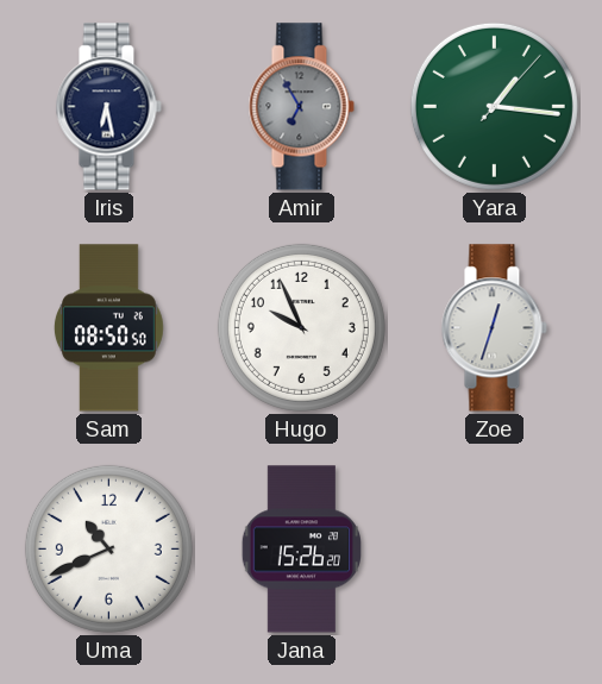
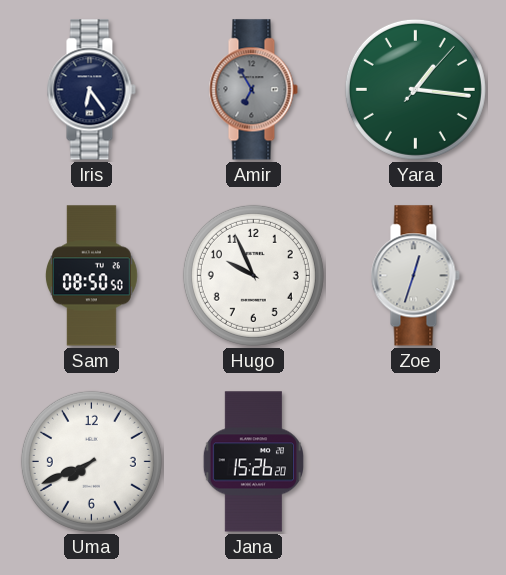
Iris: 6:28 -> 6:24
Uma: 10:41 -> 7:41
